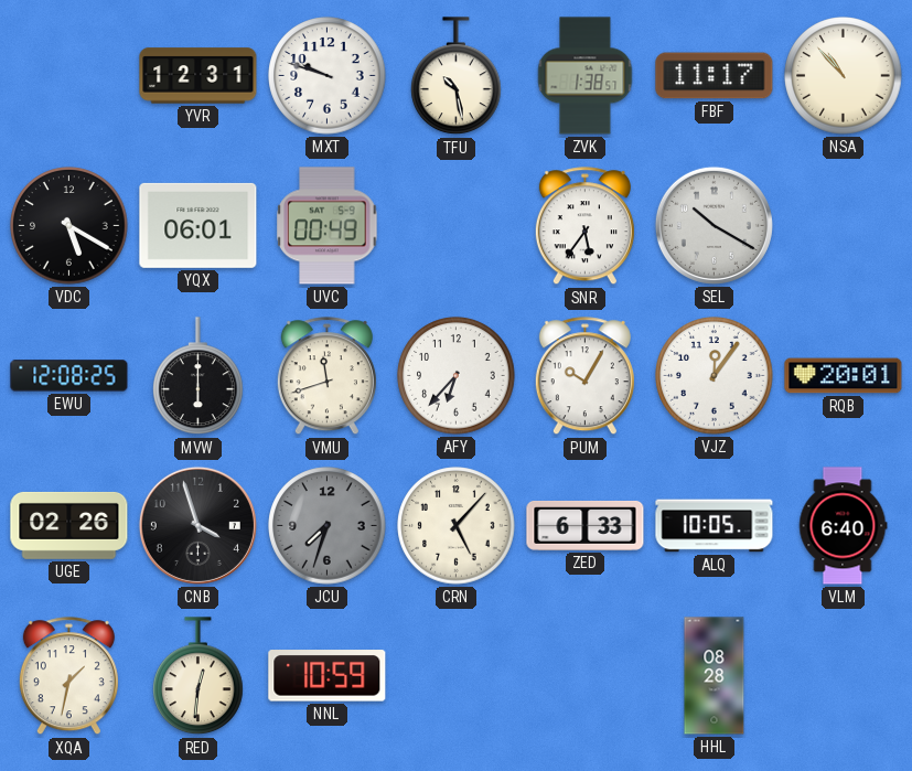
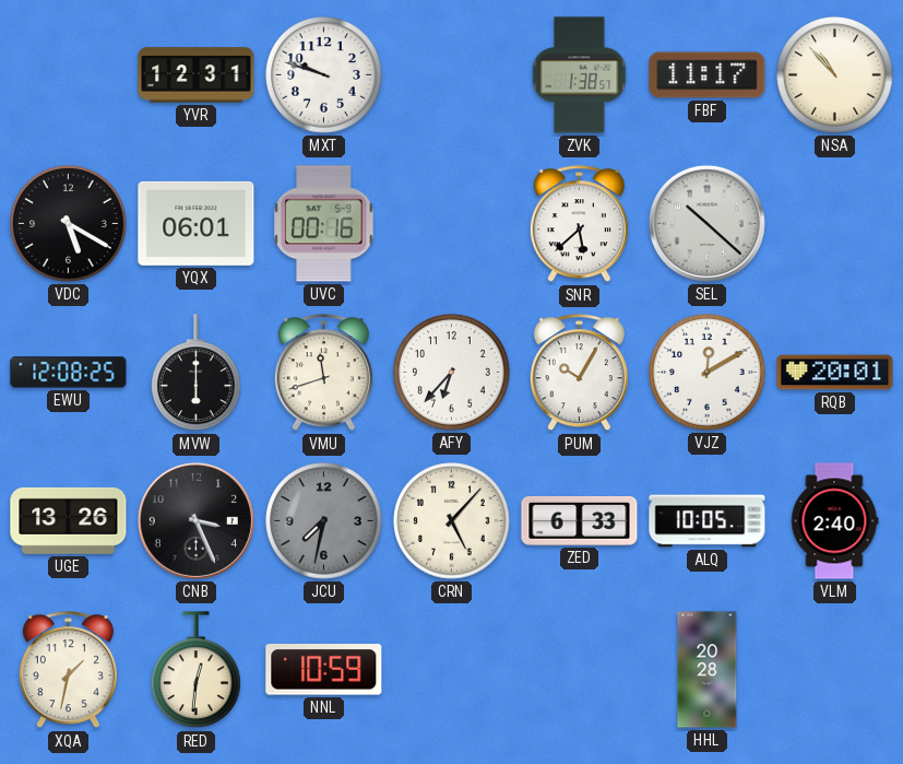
TFU: 10:28 -> none
UVC: 00:49 -> 00:16
SNR: 5:36 -> 5:38
SEL: 10:20 -> 10:22
VJZ: 12:06 -> 12:10
UGE: 02:26 -> 13:26
CNB: 3:57 -> 3:26
JCU: 7:33 -> 7:32
VLM: 6:40 -> 2:40
HHL: 08:28 -> 20:28
